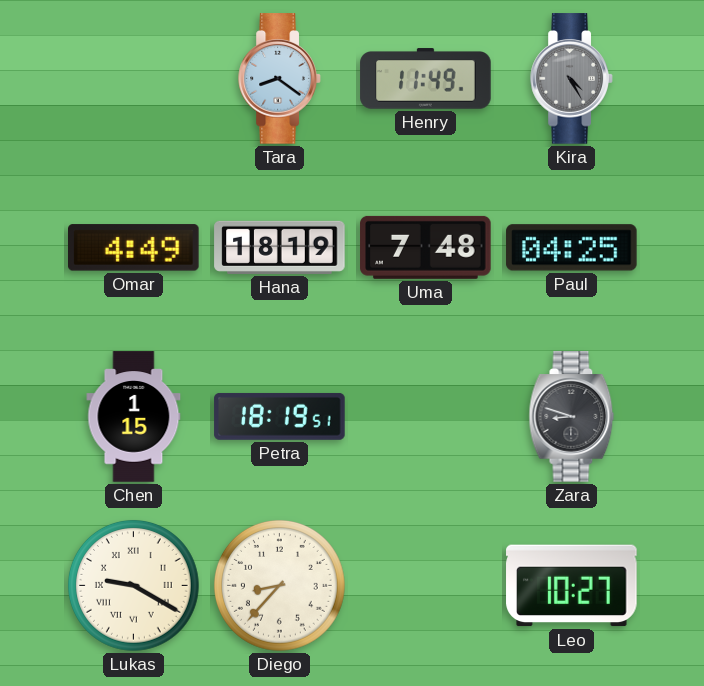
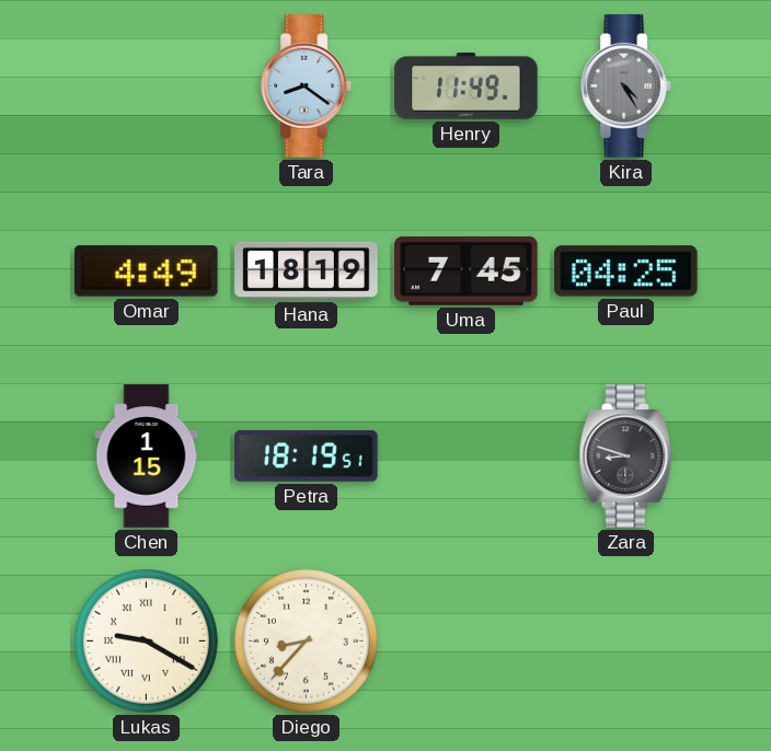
Uma: 7:48 -> 7:45
Leo: 10:27 -> none
